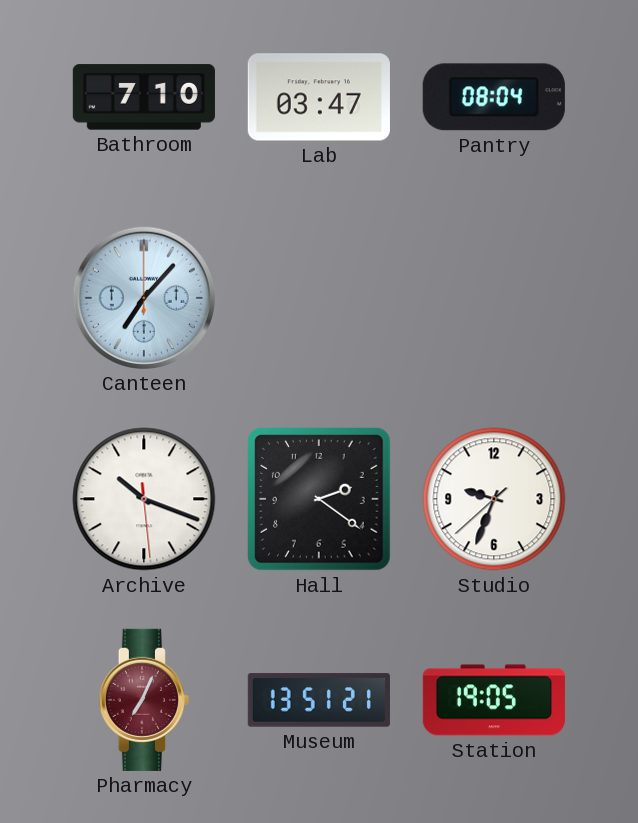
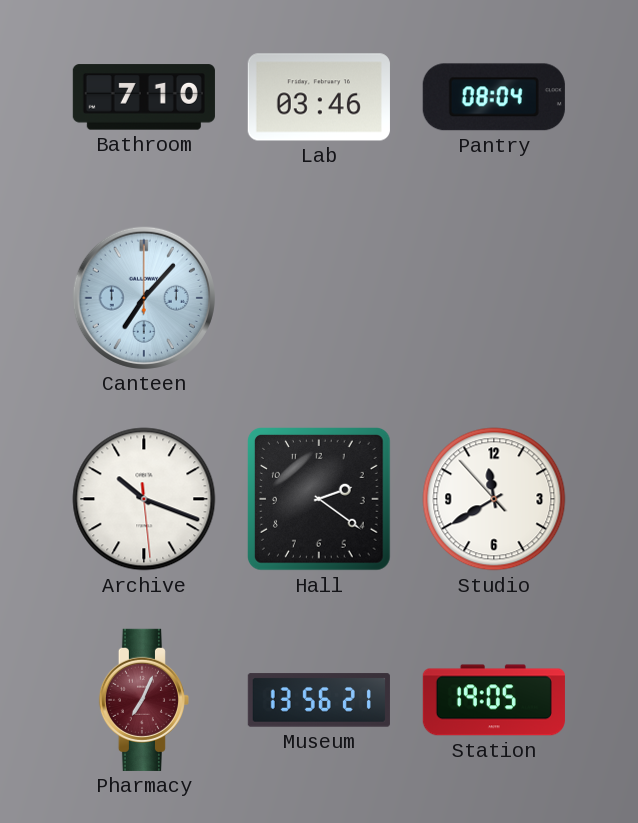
Lab: 03:47 -> 03:46
Studio: 9:33 -> 11:39
Museum: 13:51 -> 13:56
